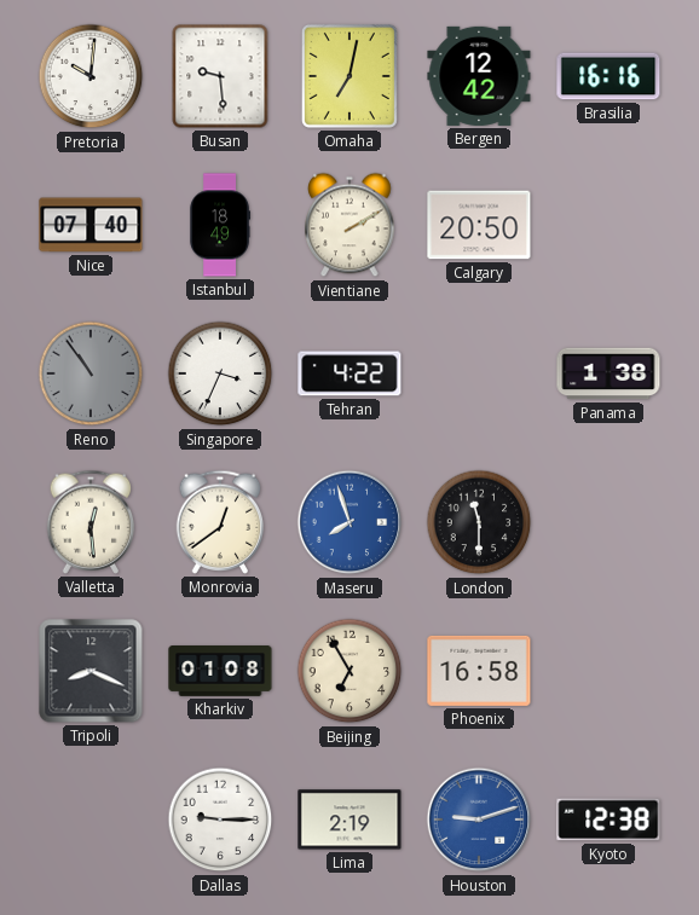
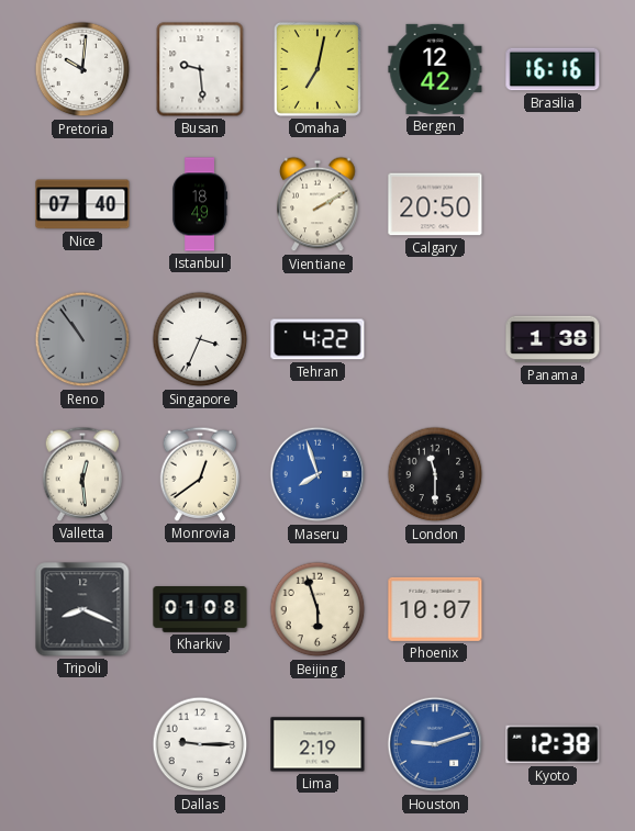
Beijing: 6:55 -> 5:57
Phoenix: 16:58 -> 10:07
